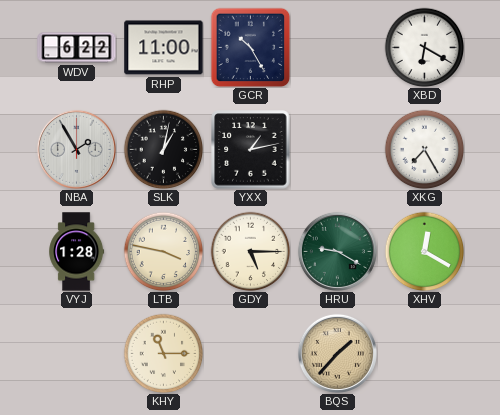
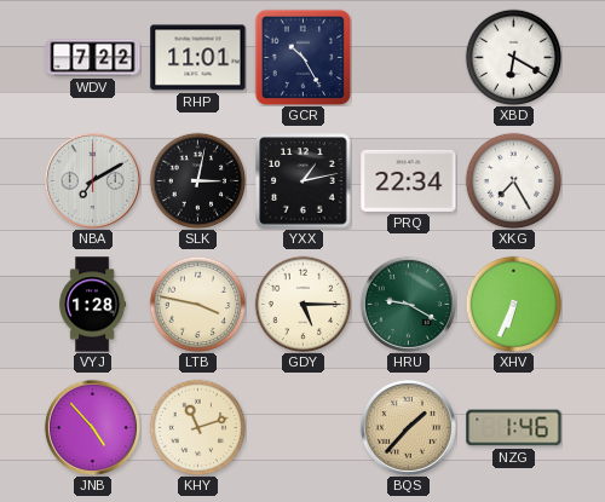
WDV: 6:22 -> 7:22
RHP: 11:00 -> 11:01
NBA: 1:55 -> 7:10
SLK: 1:02 -> 3:02
PRQ: none -> 22:34
XHV: 12:20 -> 6:34
JNB: none -> 4:53
KHY: 11:15 -> 11:12
NZG: none -> 1:46
